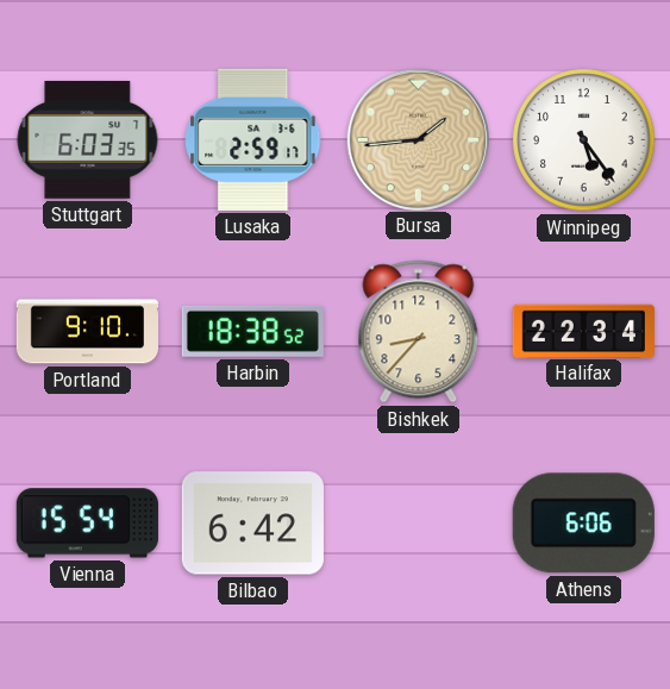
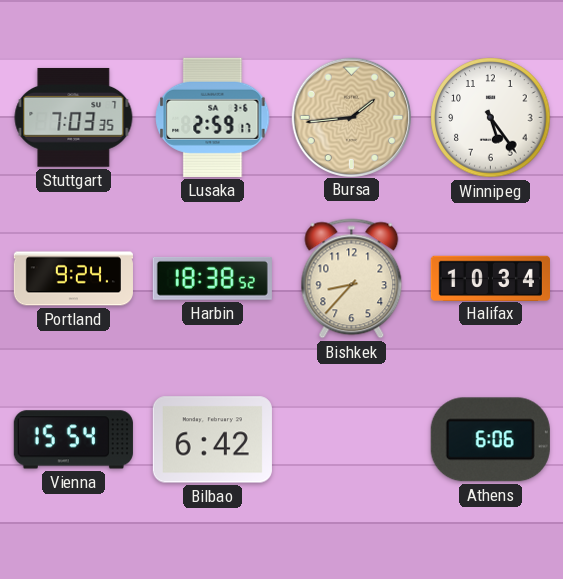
Stuttgart: 6:03 -> 7:03
Portland: 9:10 -> 9:24
Halifax: 22:34 -> 10:34
